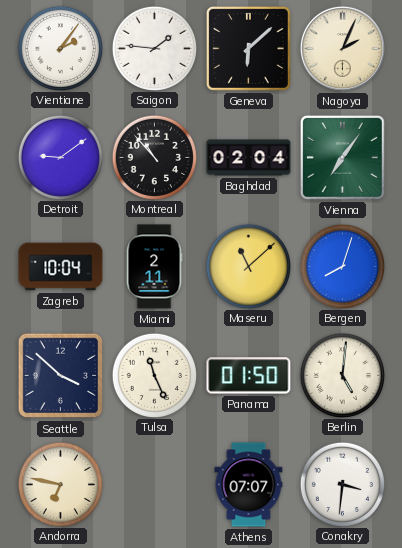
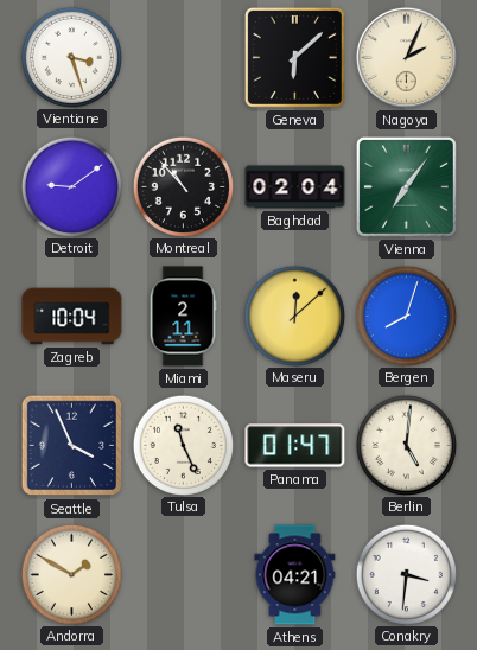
Vientiane: 2:06 -> 3:27
Saigon: 1:46 -> none
Maseru: 11:08 -> 12:08
Seattle: 3:52 -> 3:56
Panama: 01:50 -> 01:47
Andorra: 6:47 -> 1:50
Athens: 07:07 -> 04:21
